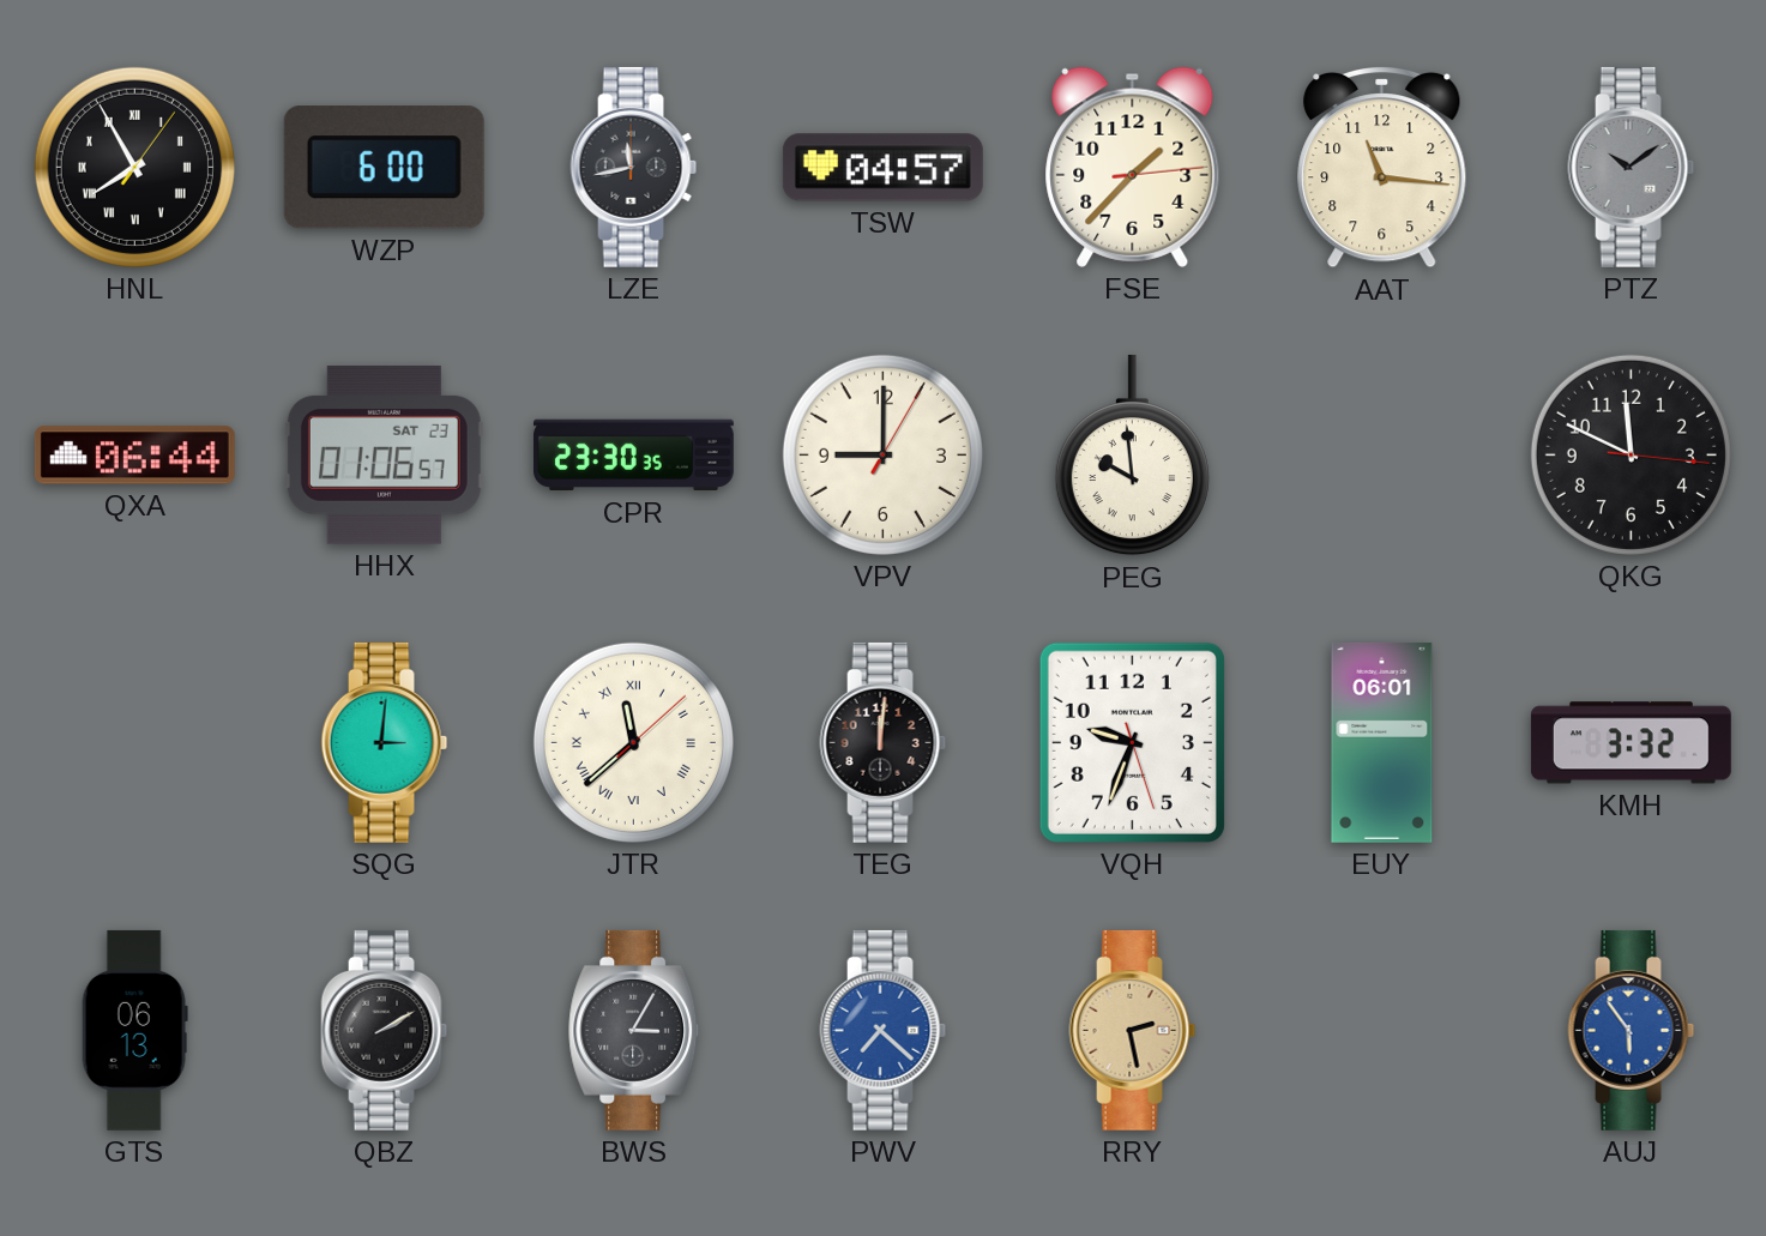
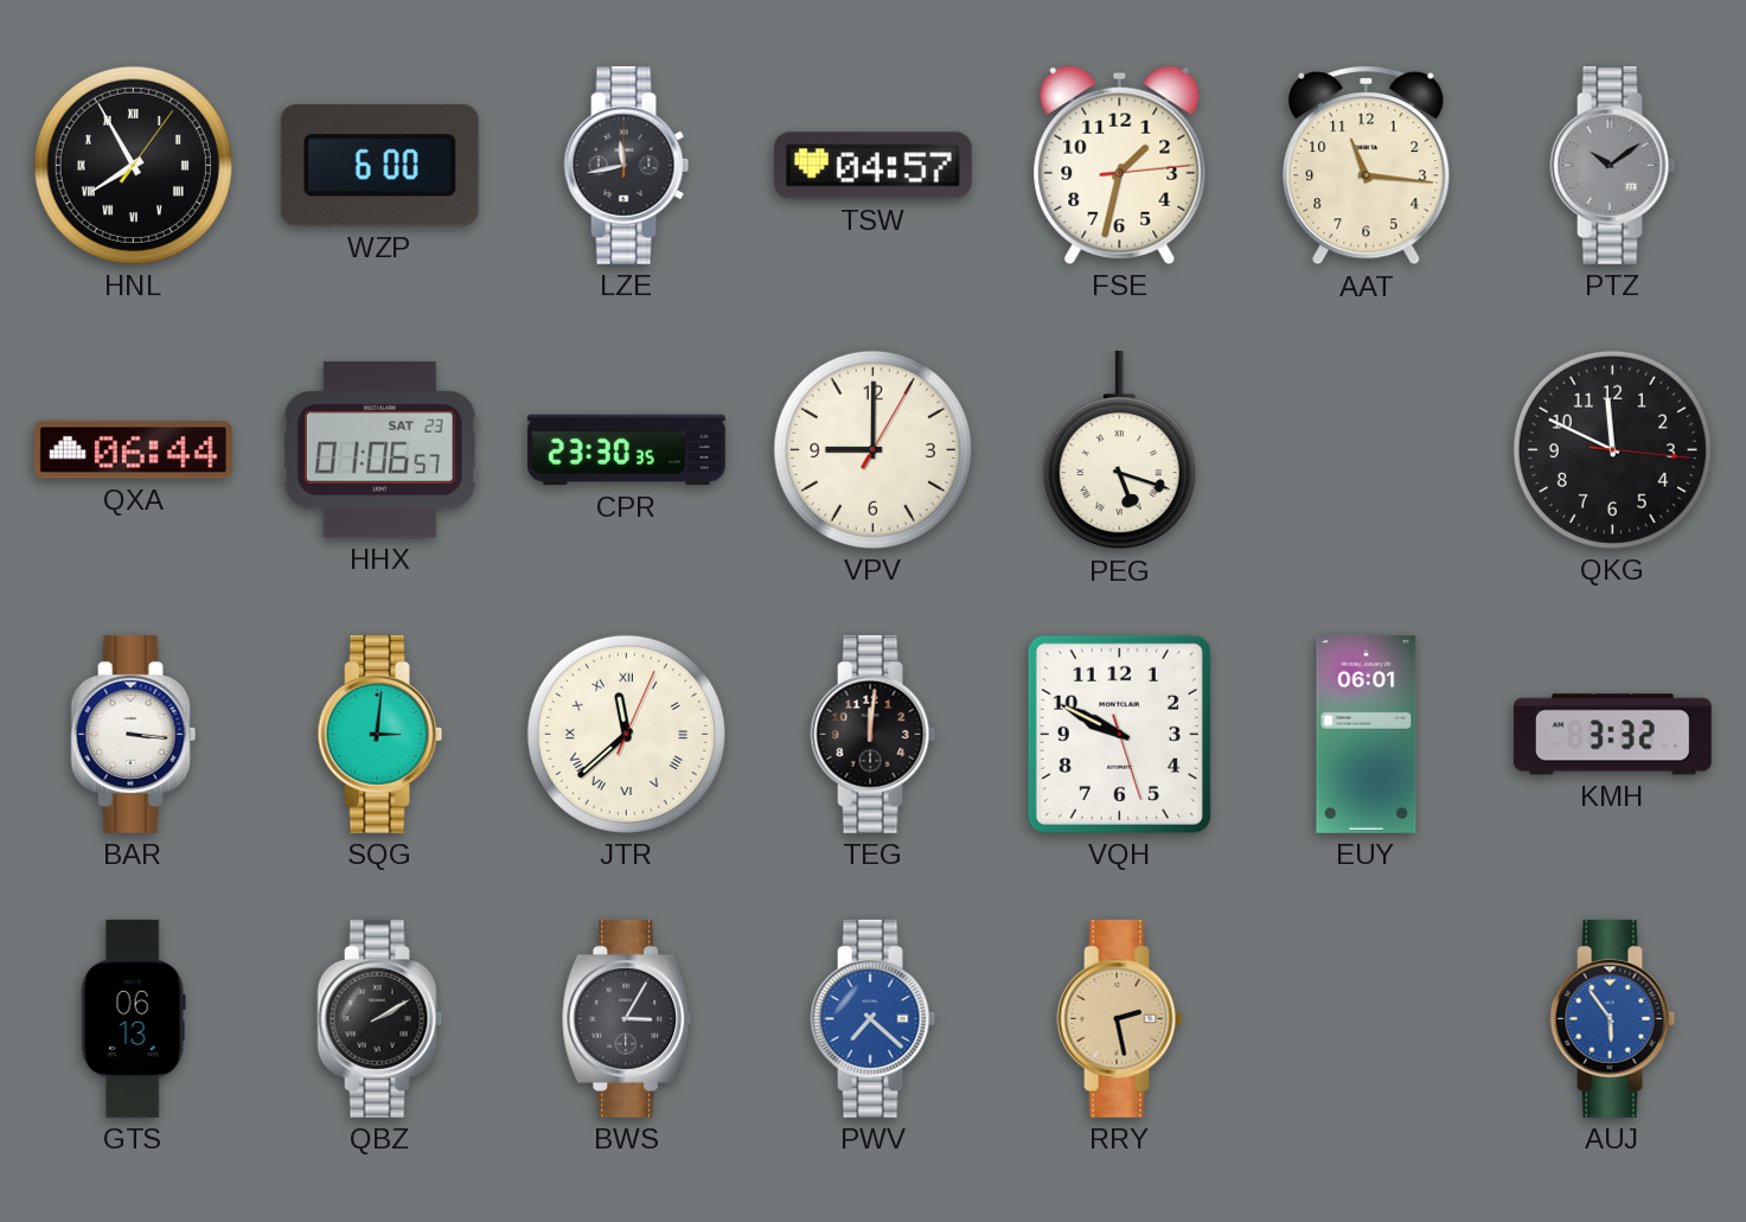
FSE: 1:37 -> 1:32
PEG: 9:59 -> 5:18
BAR: none -> 3:16
JTR: 11:38:08 -> 11:38:04
VQH: 9:33 -> 9:49
